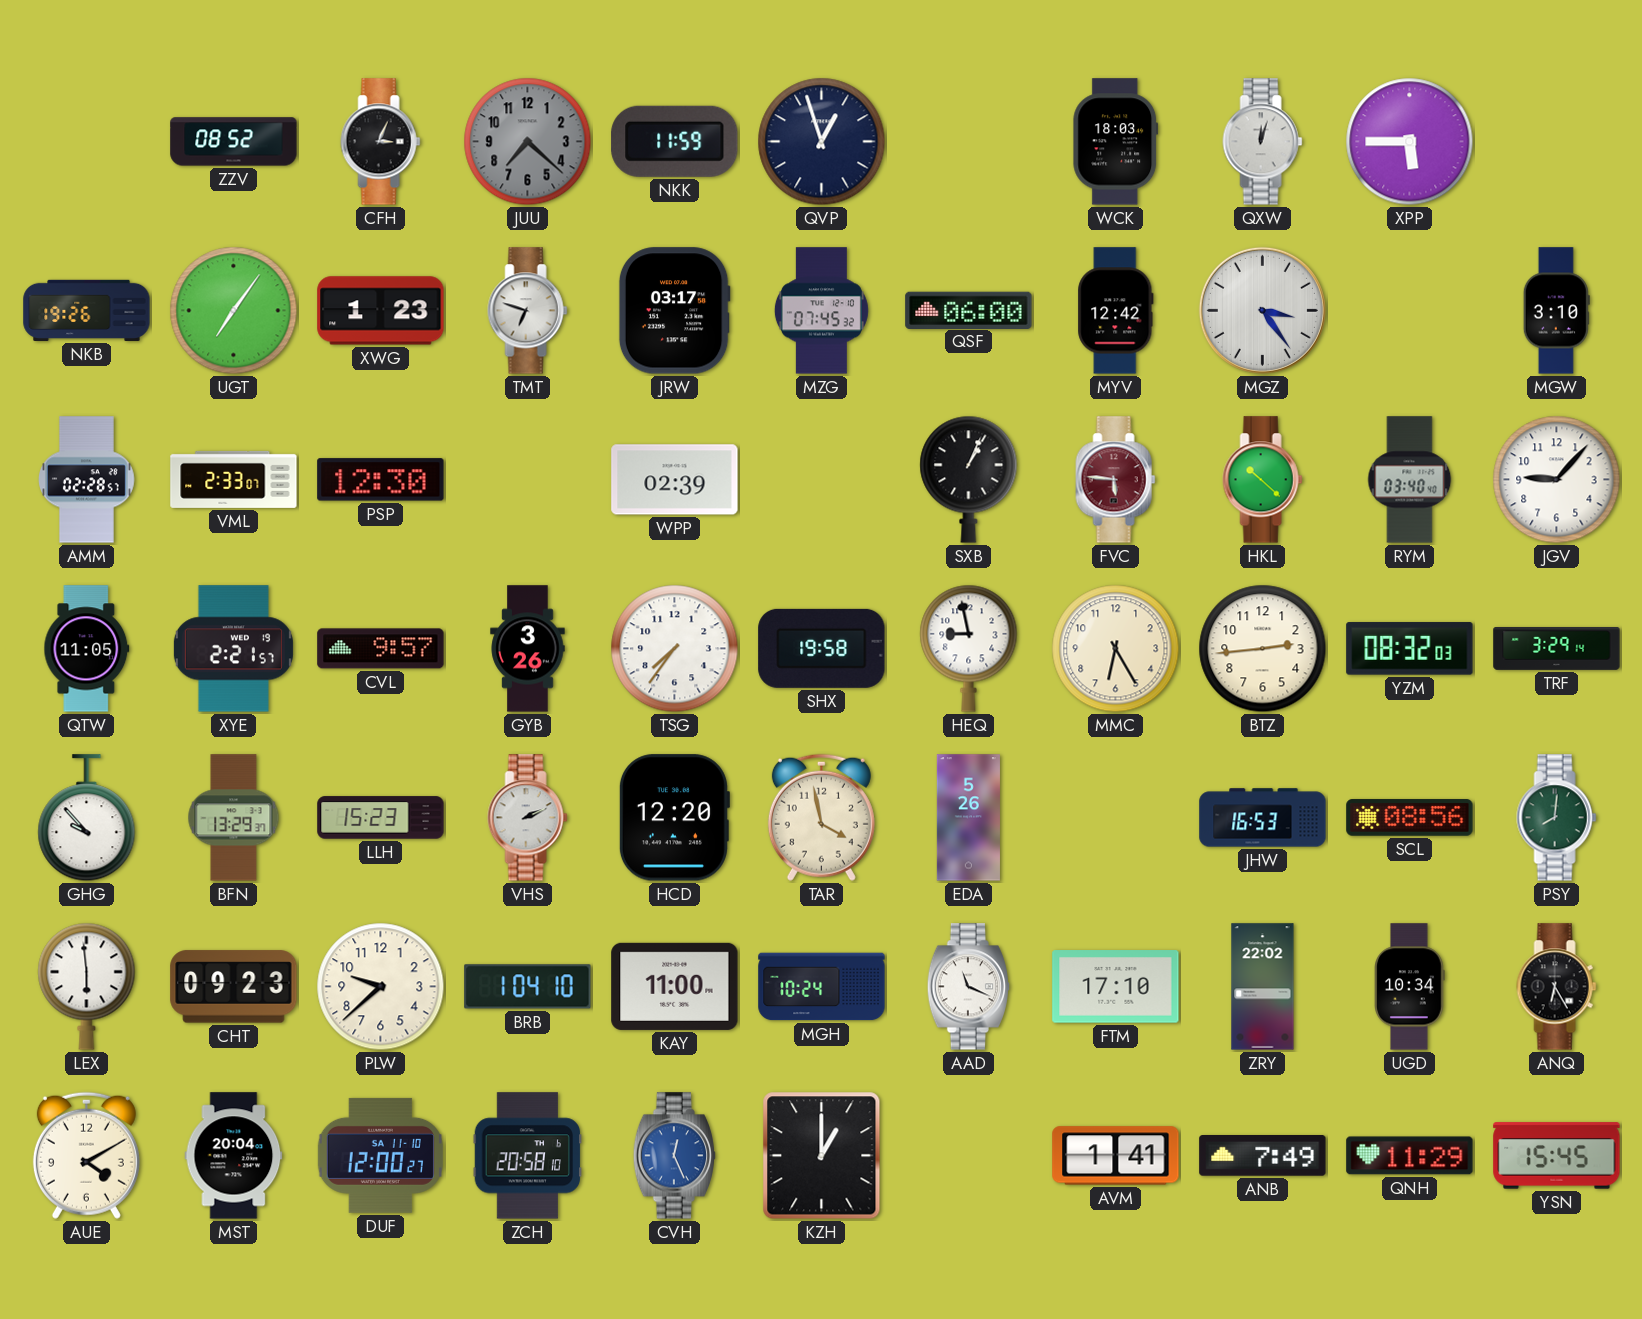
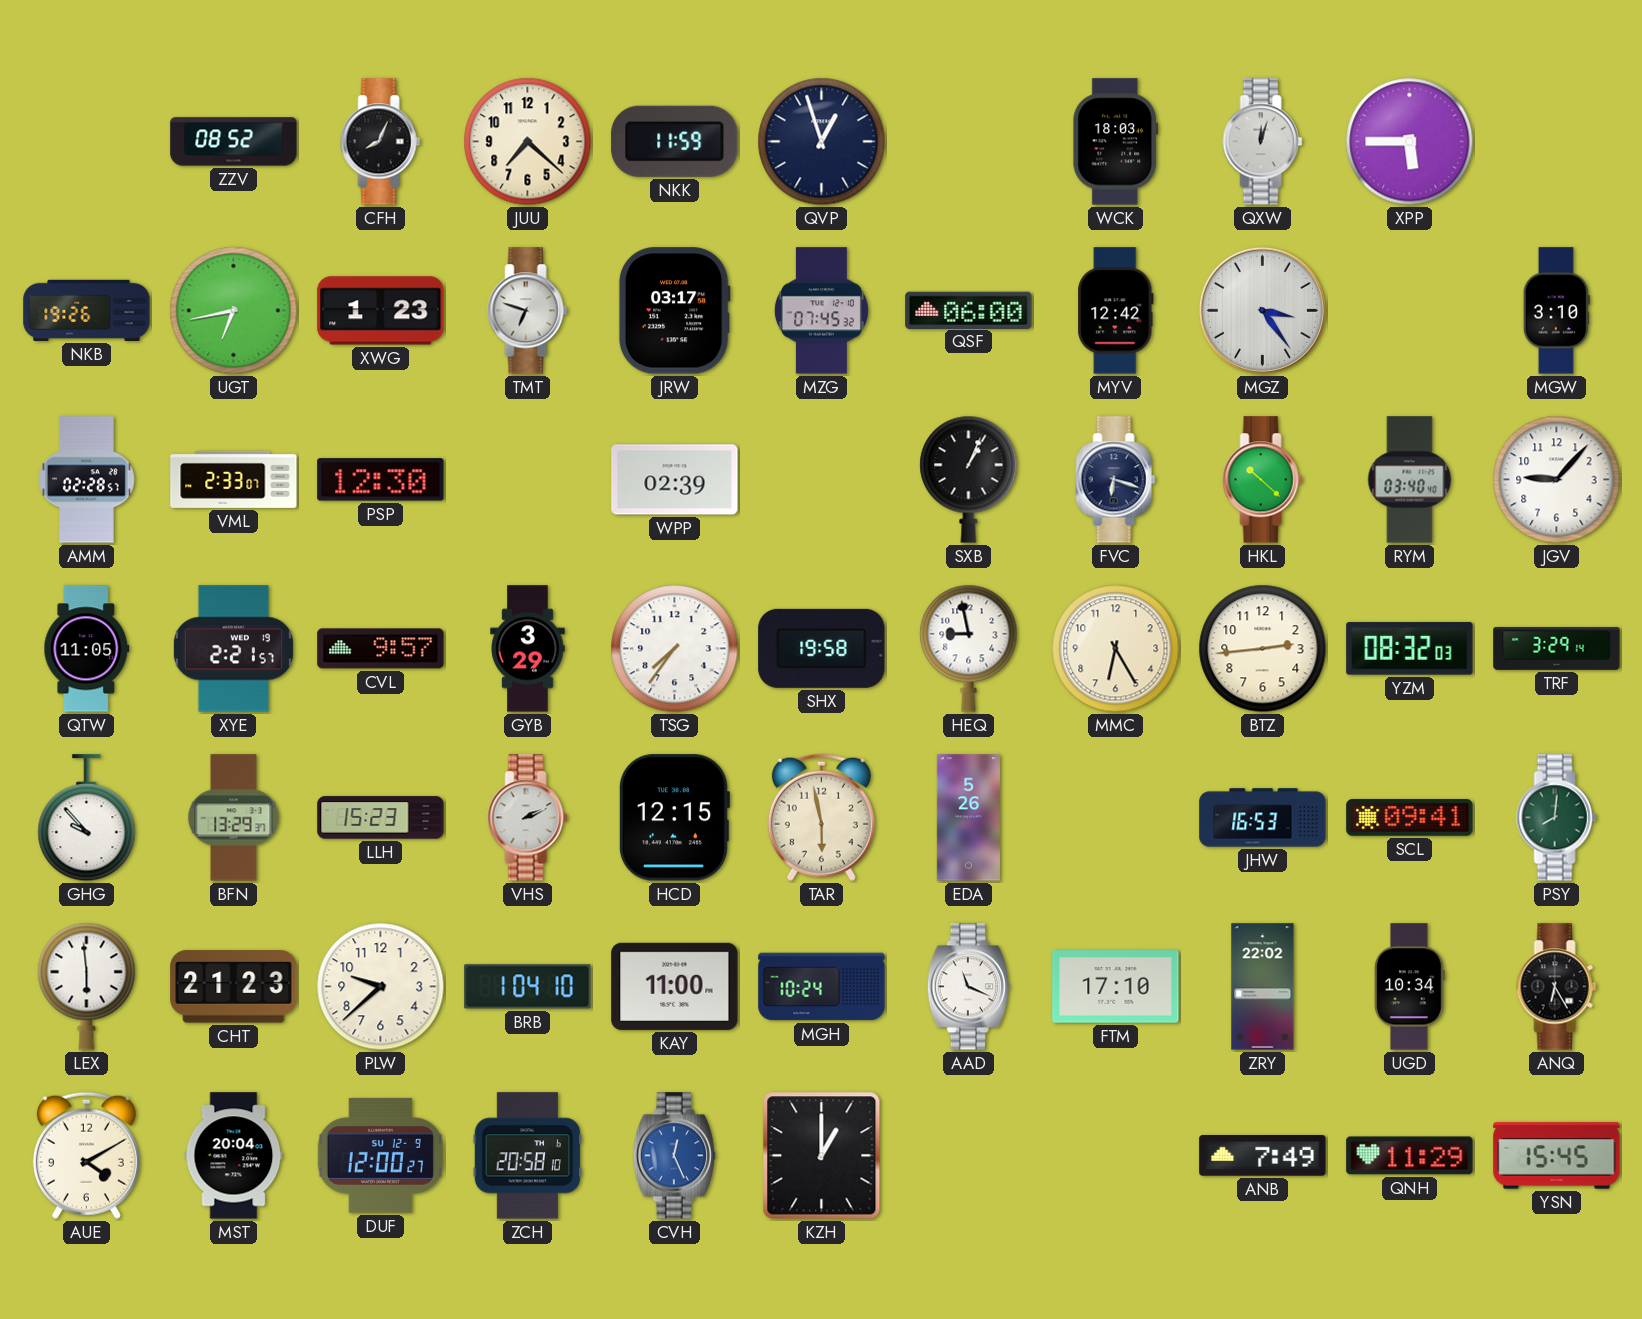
CFH: 3:04 -> 8:04
JUU dial: grey -> cream
UGT: 7:06 -> 6:43
FVC: 5:46 -> 6:18
FVC dial: burgundy -> navy
GYB: 3:26 -> 3:29
HCD: 12:20 -> 12:15
TAR: 3:58 -> 5:58
SCL: 08:56 -> 09:41
CHT: 09:23 -> 21:23
DUF date: SA 11-10 -> SU 12-9
AVM: 1:41 -> none
